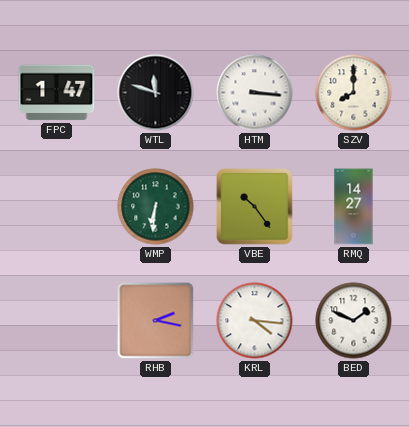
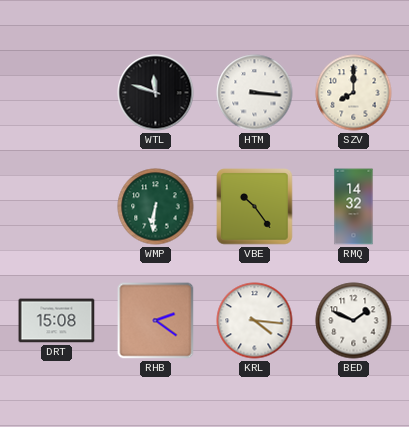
FPC: 1:47 -> none
RMQ: 14:27 -> 14:32
DRT: none -> 15:08
RHB: 2:17 -> 2:21
